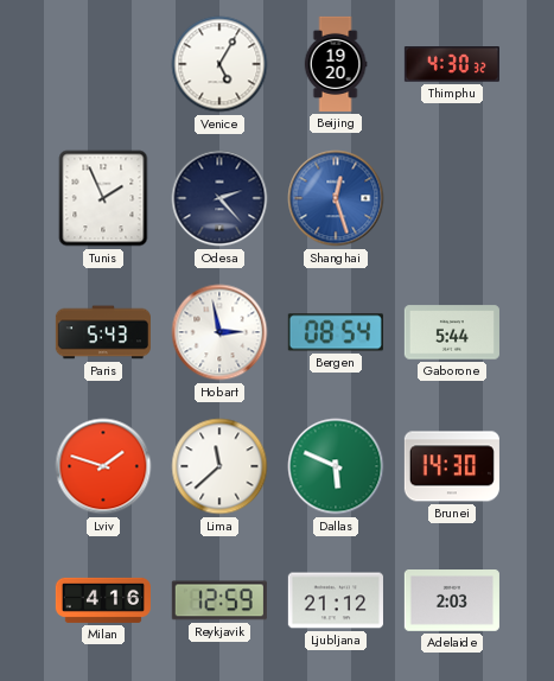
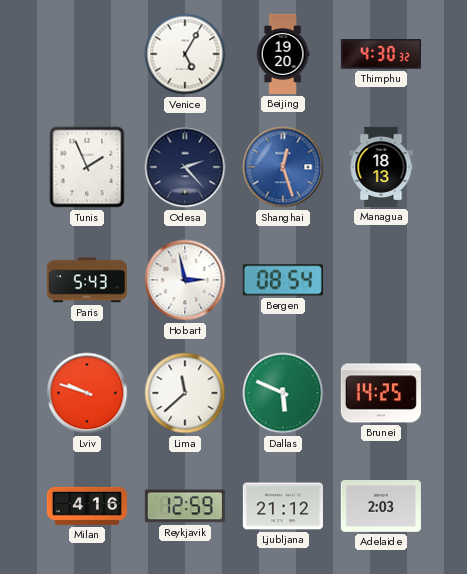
Managua: none -> 18:13
Gaborone: 5:44 -> none
Lviv: 1:48 -> 9:48
Brunei: 14:30 -> 14:25
